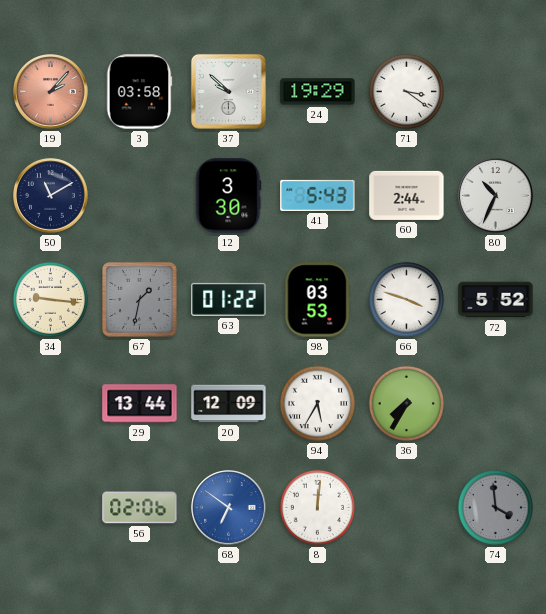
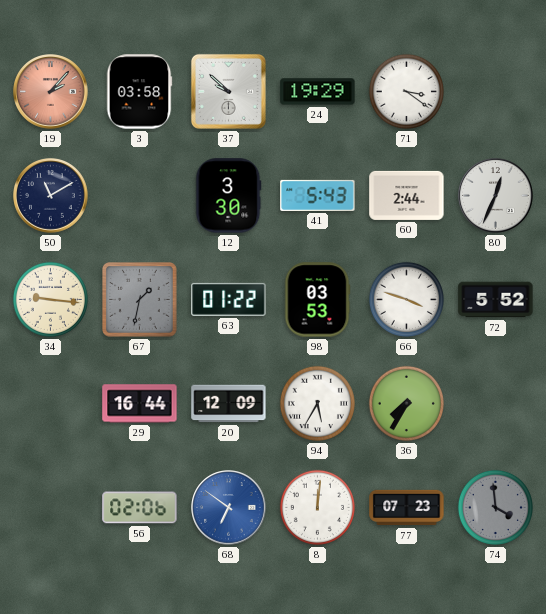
80: 10:34 -> 12:34
29: 13:44 -> 16:44
77: none -> 07:23
